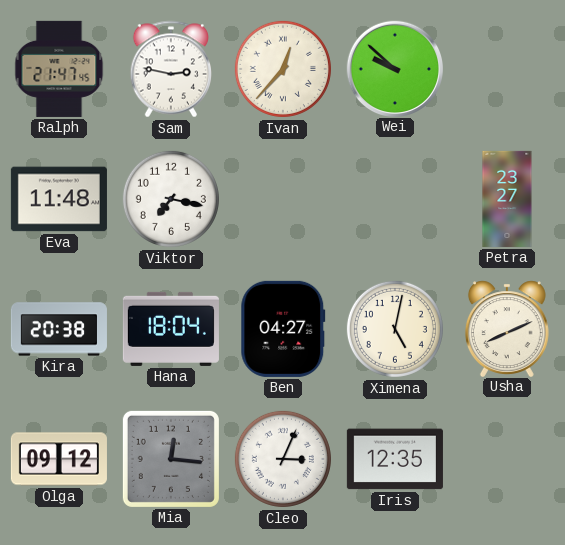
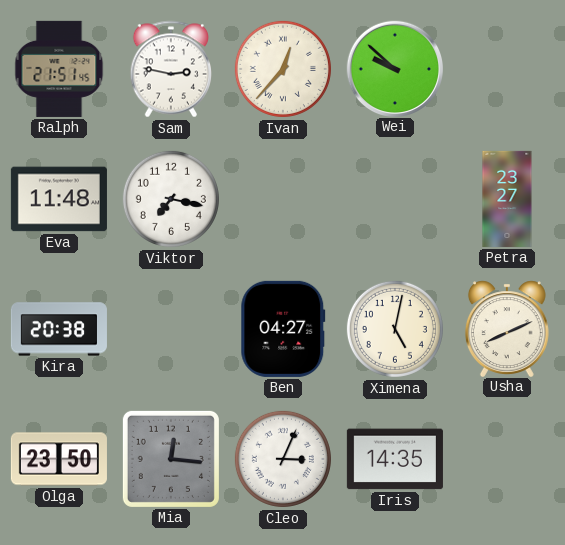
Ralph: 21:47 -> 21:51
Hana: 18:04 -> none
Olga: 09:12 -> 23:50
Iris: 12:35 -> 14:35
